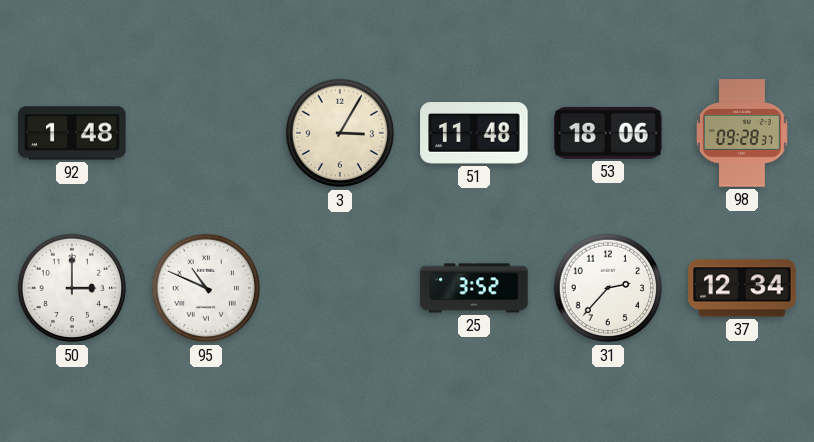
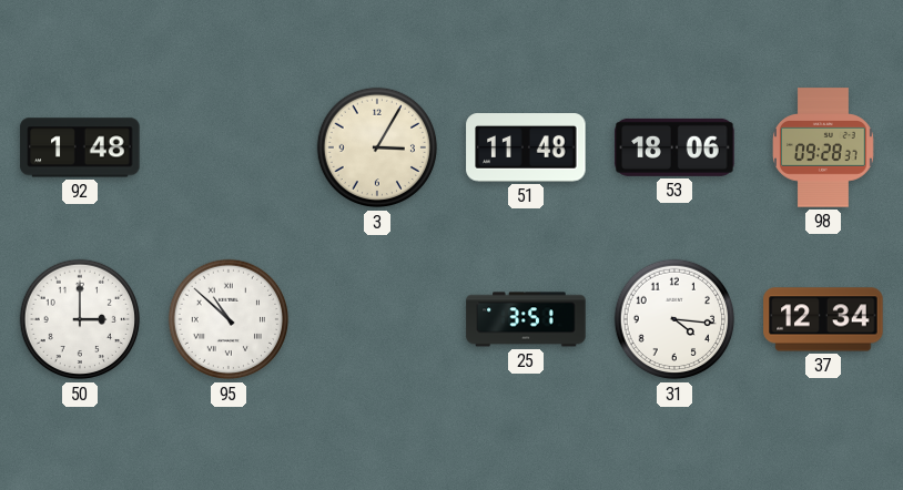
95: 10:49 -> 10:52
25: 3:52 -> 3:51
31: 2:37 -> 4:16
